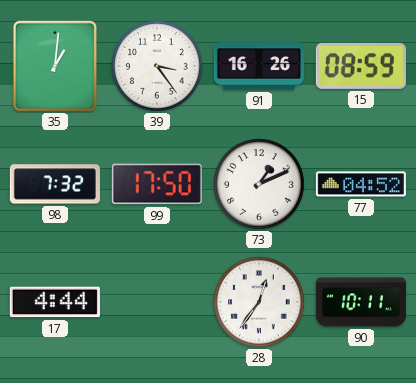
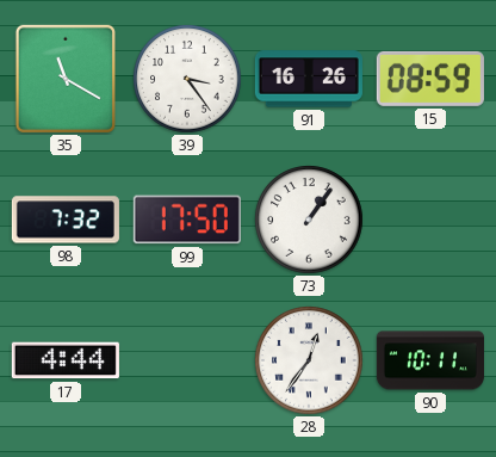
35: 1:01 -> 11:20
73: 1:11 -> 1:06
77: 04:52 -> none
